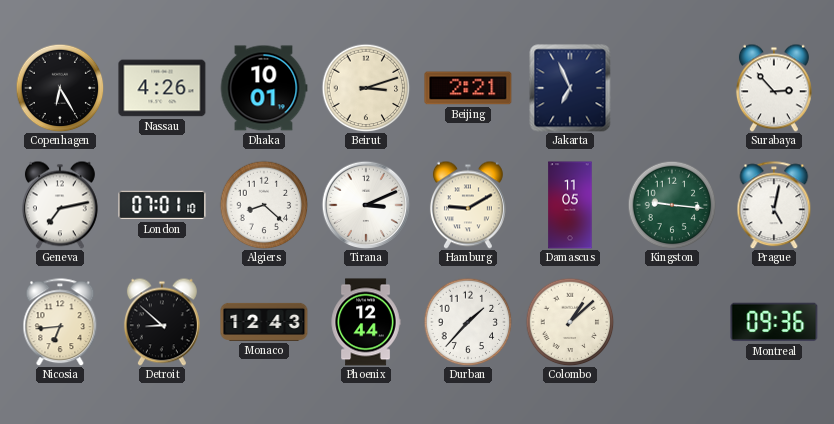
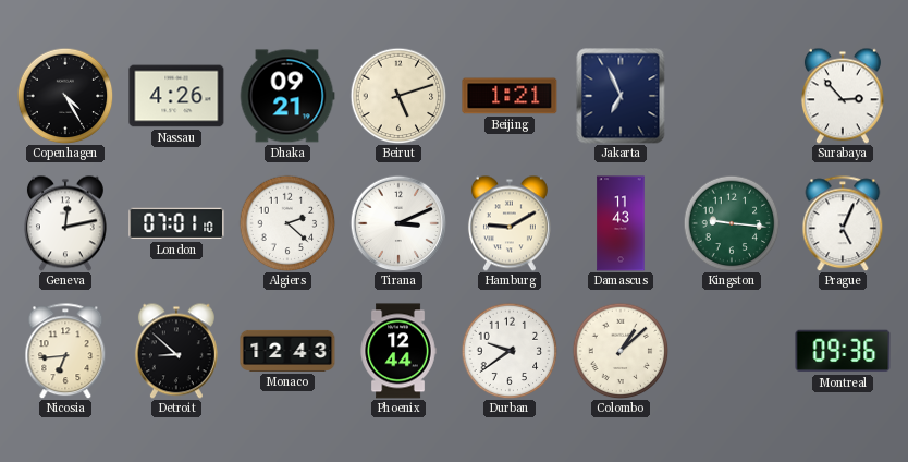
Copenhagen: 6:25 -> 4:25
Dhaka: 10:01 -> 09:21
Beirut: 3:12 -> 5:12
Beijing: 2:21 -> 1:21
Geneva: 7:13 -> 12:13
Algiers: 8:22 -> 2:22
Damascus: 11:05 -> 11:43
Prague: 5:02 -> 5:04
Durban: 1:37 -> 9:39
